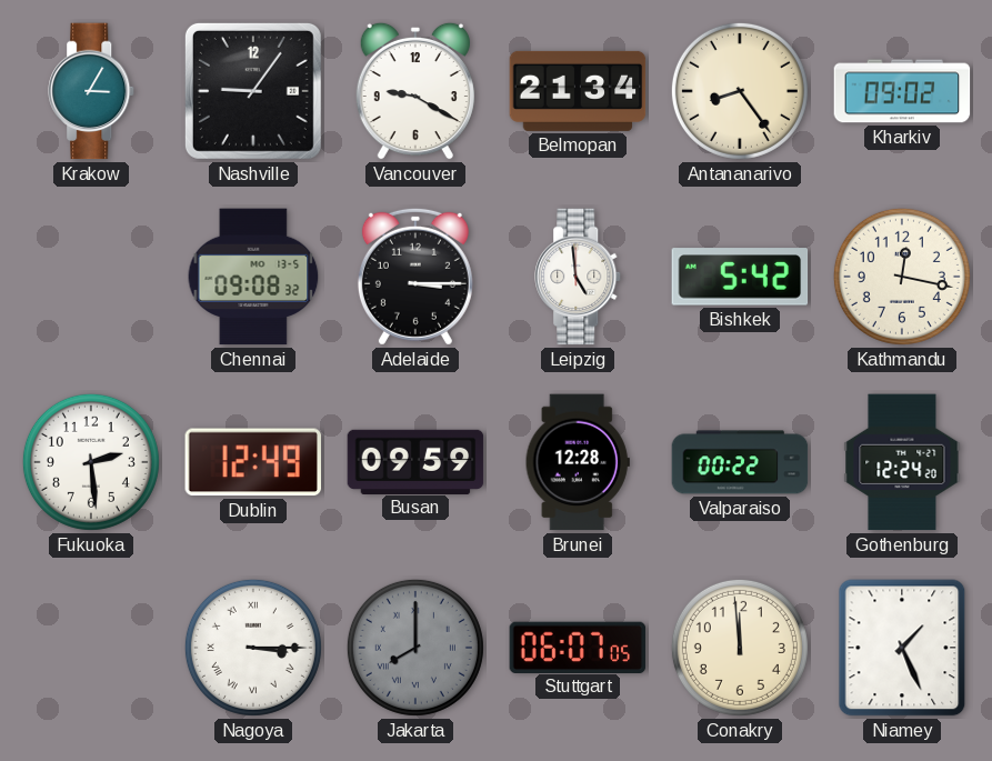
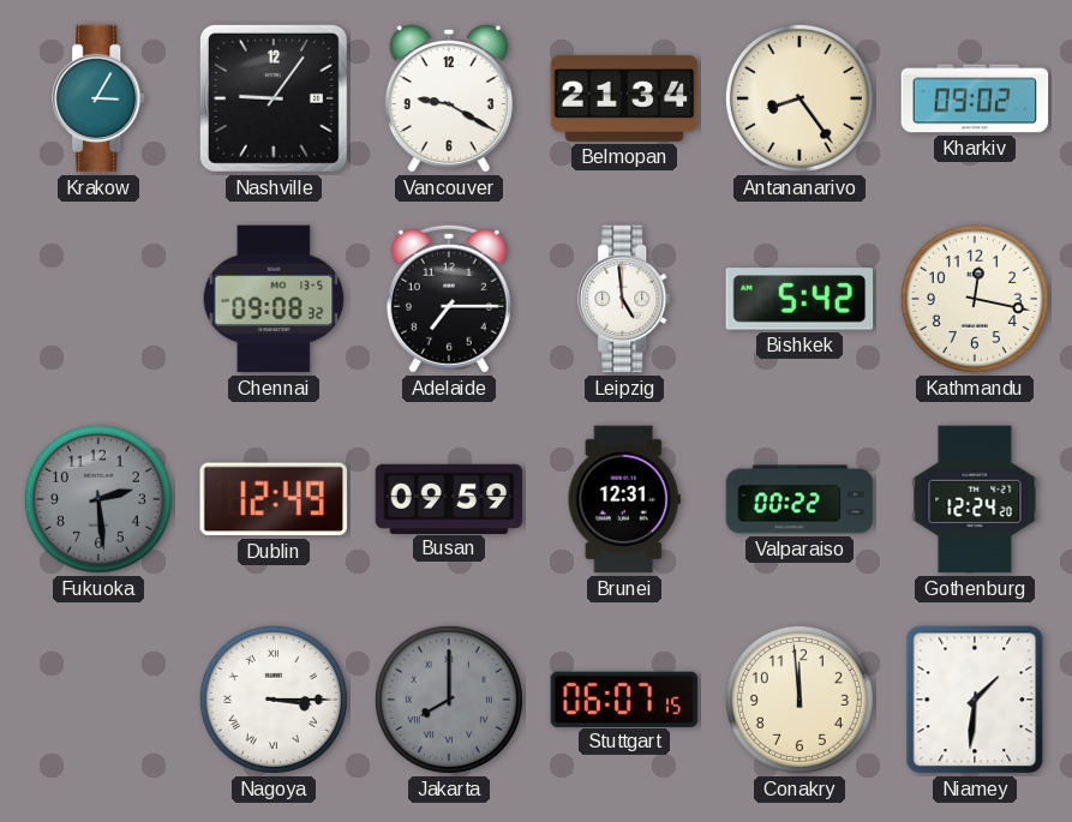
Adelaide: 3:15 -> 7:15
Fukuoka dial: white -> grey
Brunei: 12:28 -> 12:31
Stuttgart: 06:07:05 -> 06:07:15
Niamey: 1:26 -> 1:31
